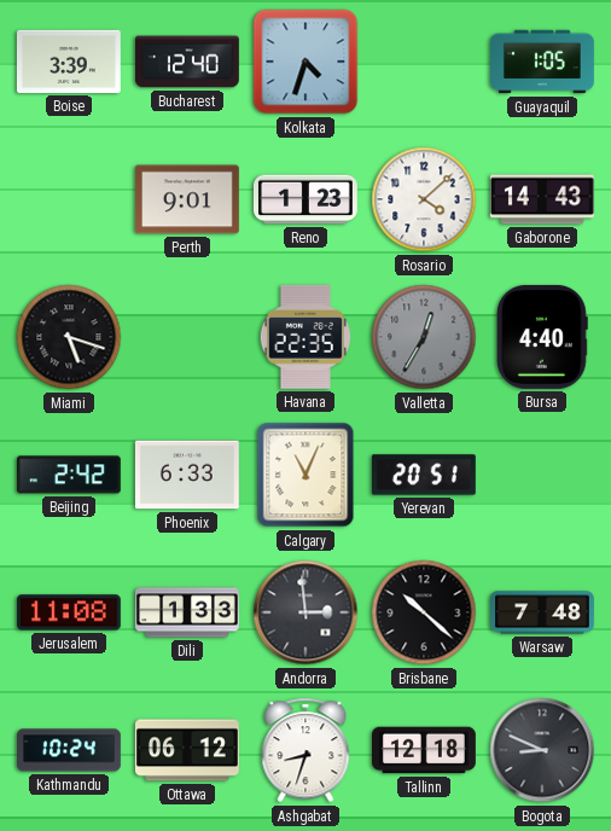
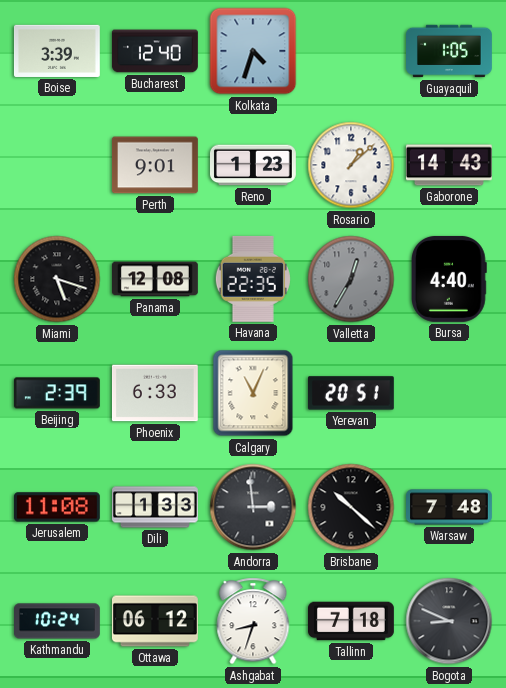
Rosario: 4:08 -> 1:08
Panama: none -> 12:08
Beijing: 2:42 -> 2:39
Tallinn: 12:18 -> 7:18
